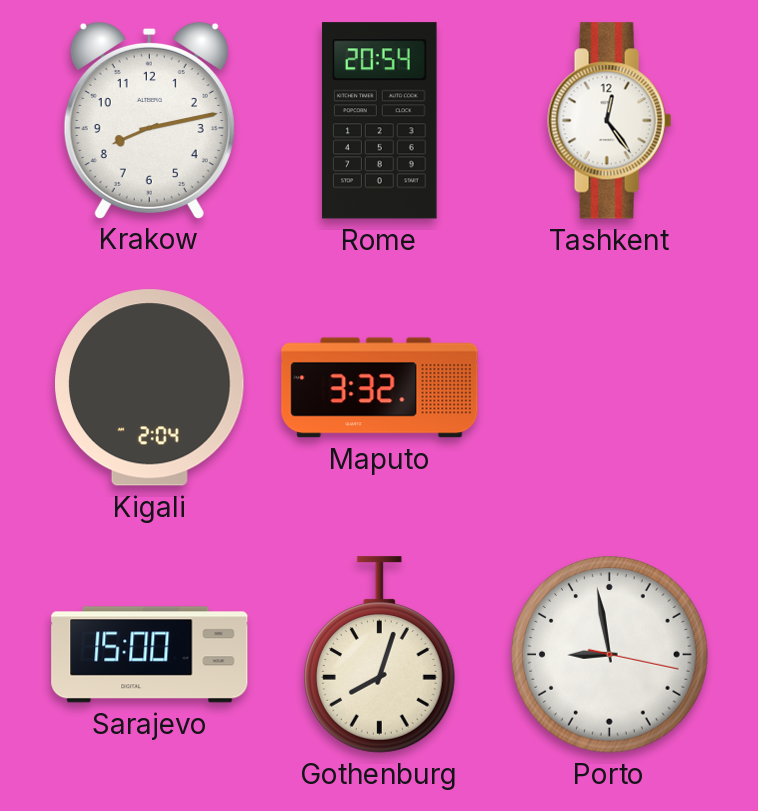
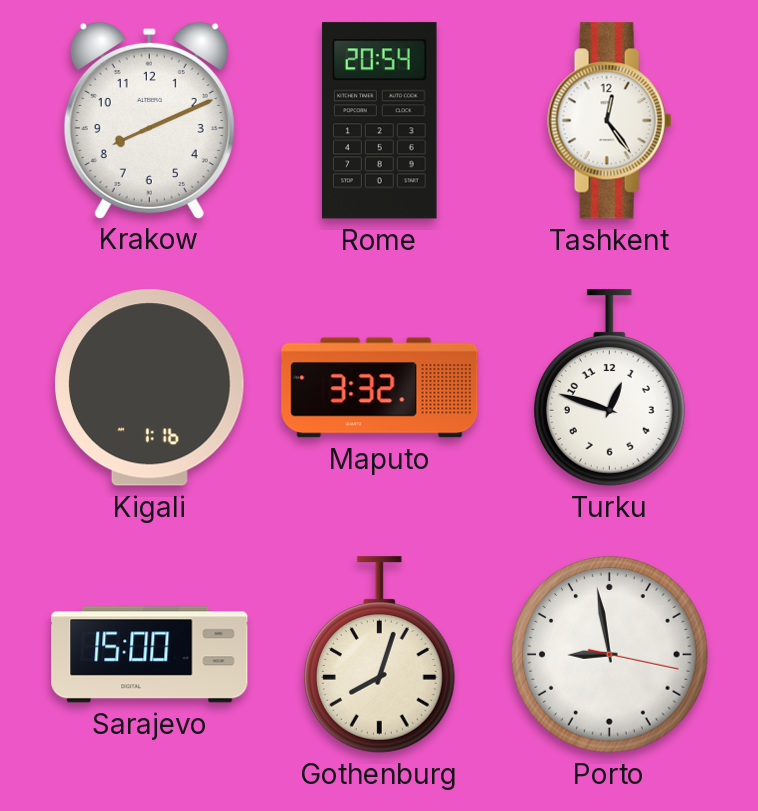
Krakow: 8:13 -> 8:11
Kigali: 2:04 -> 1:16
Turku: none -> 12:48
